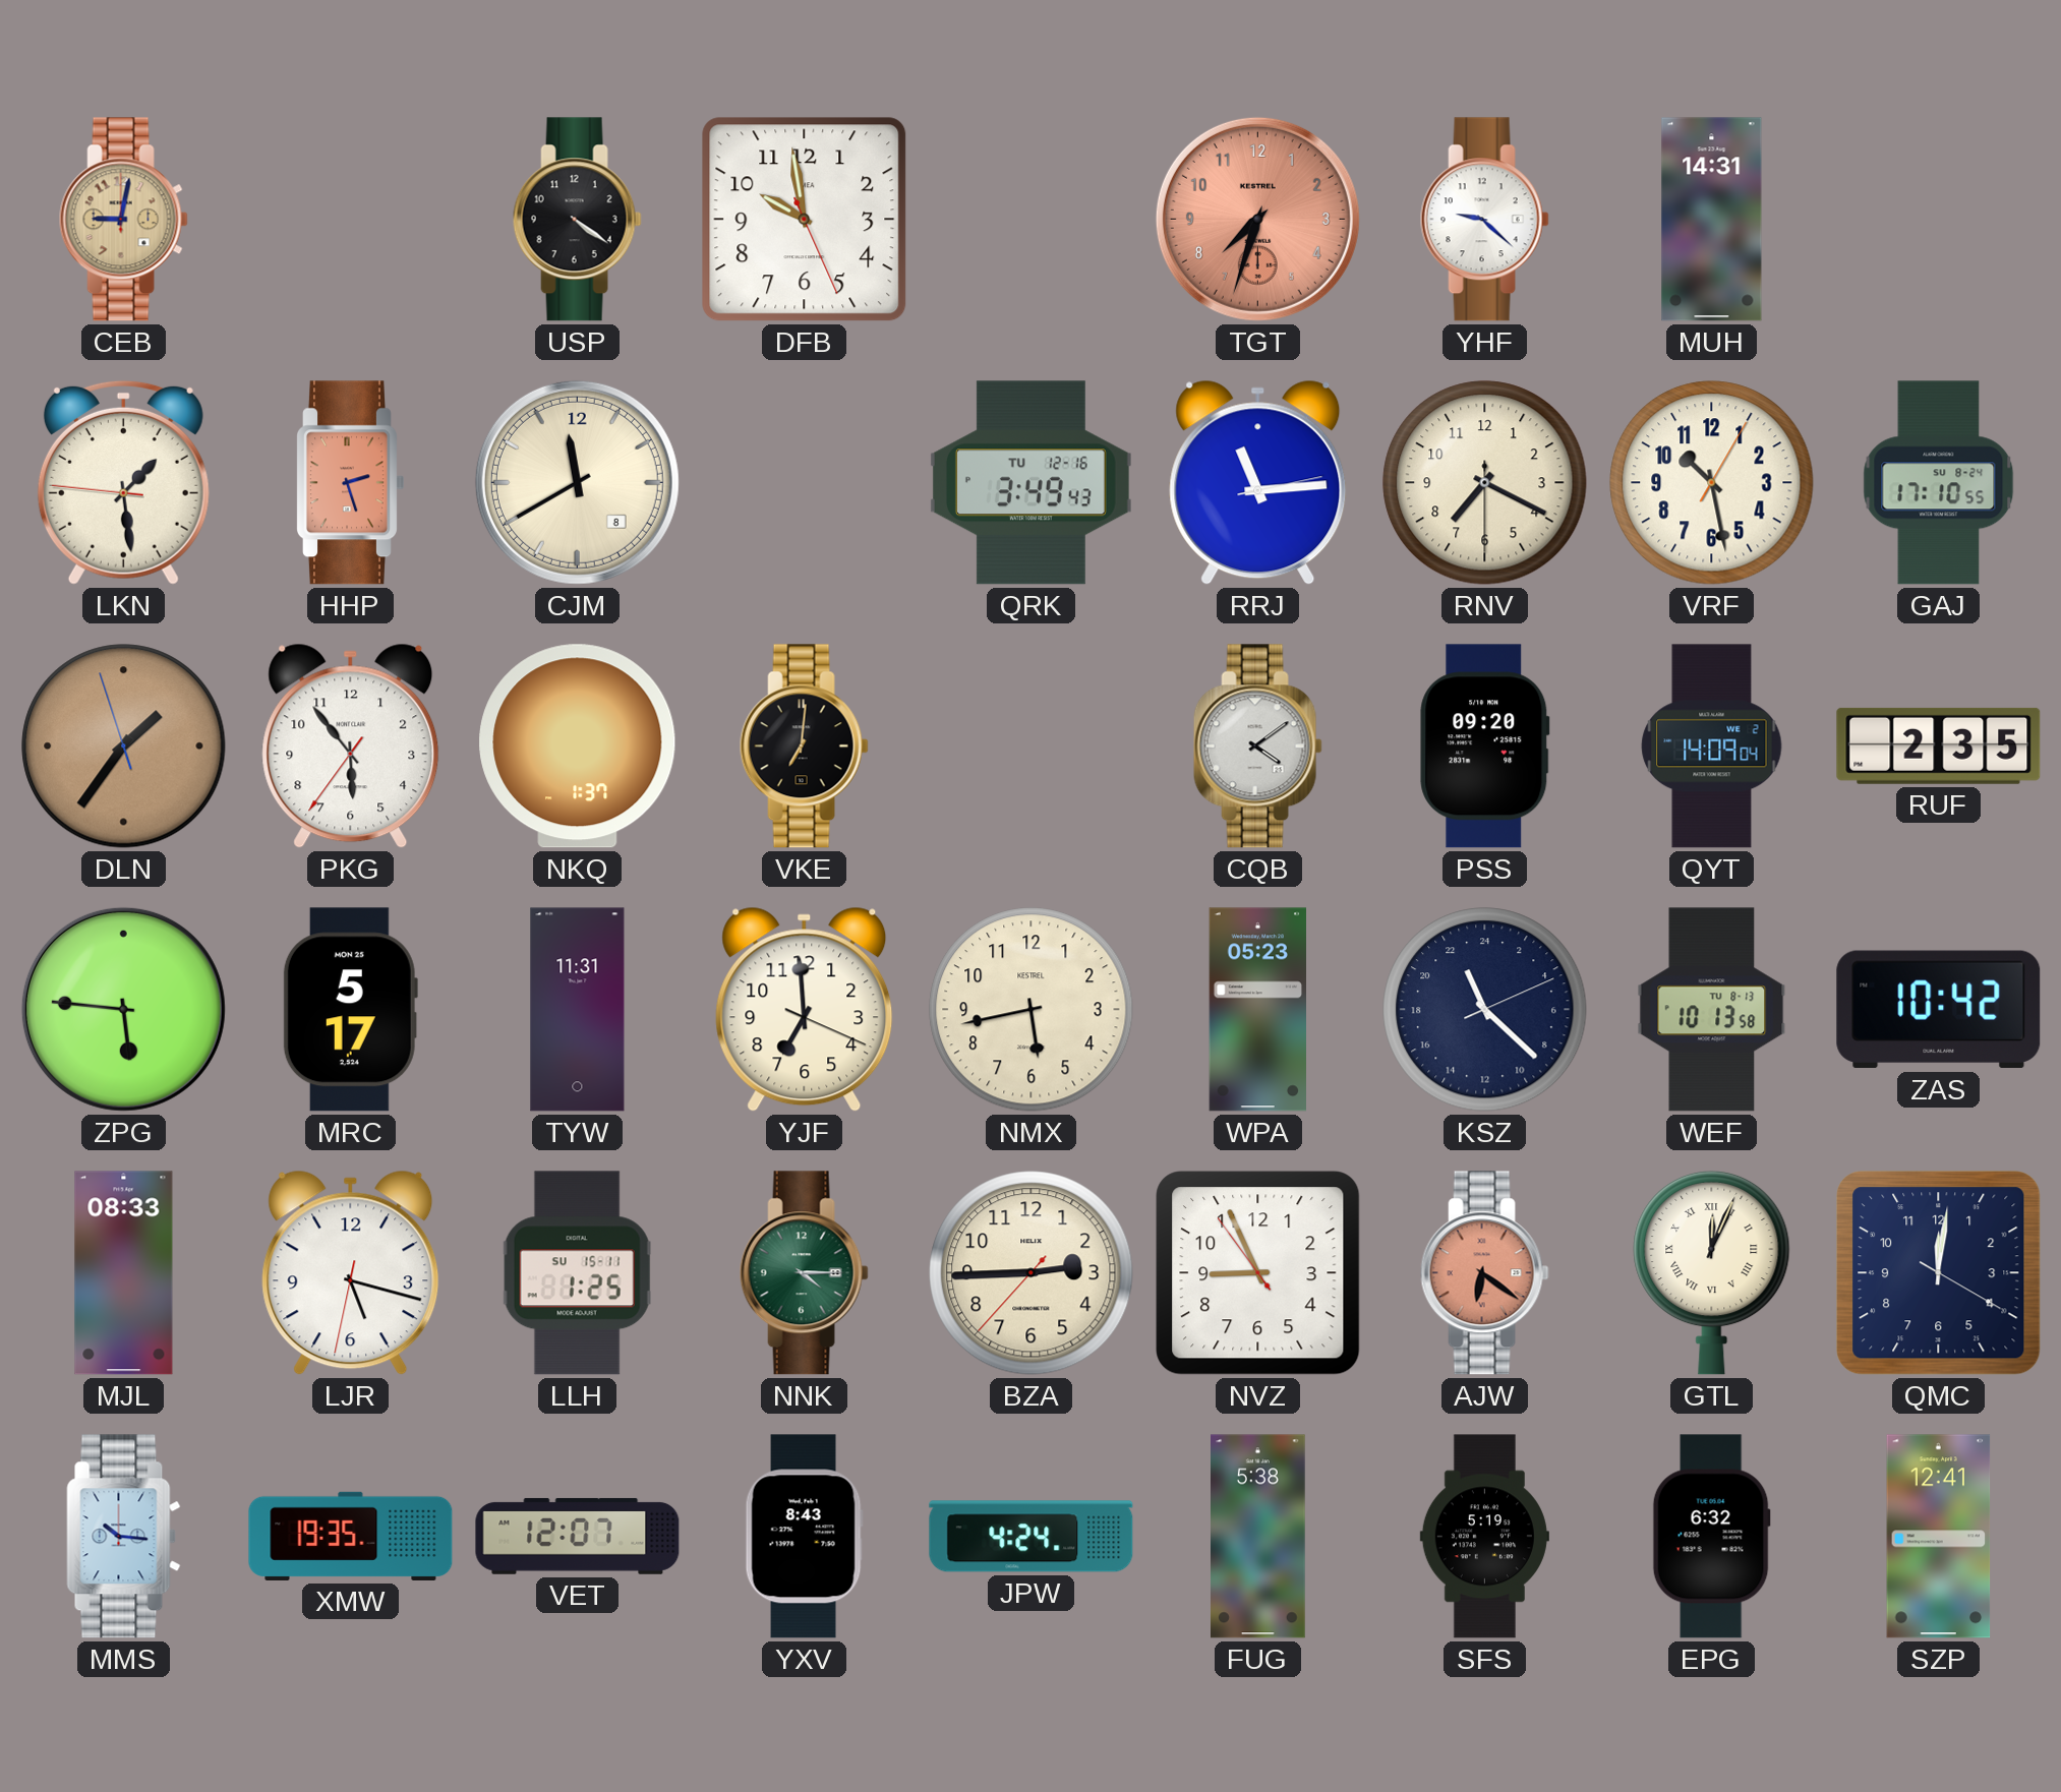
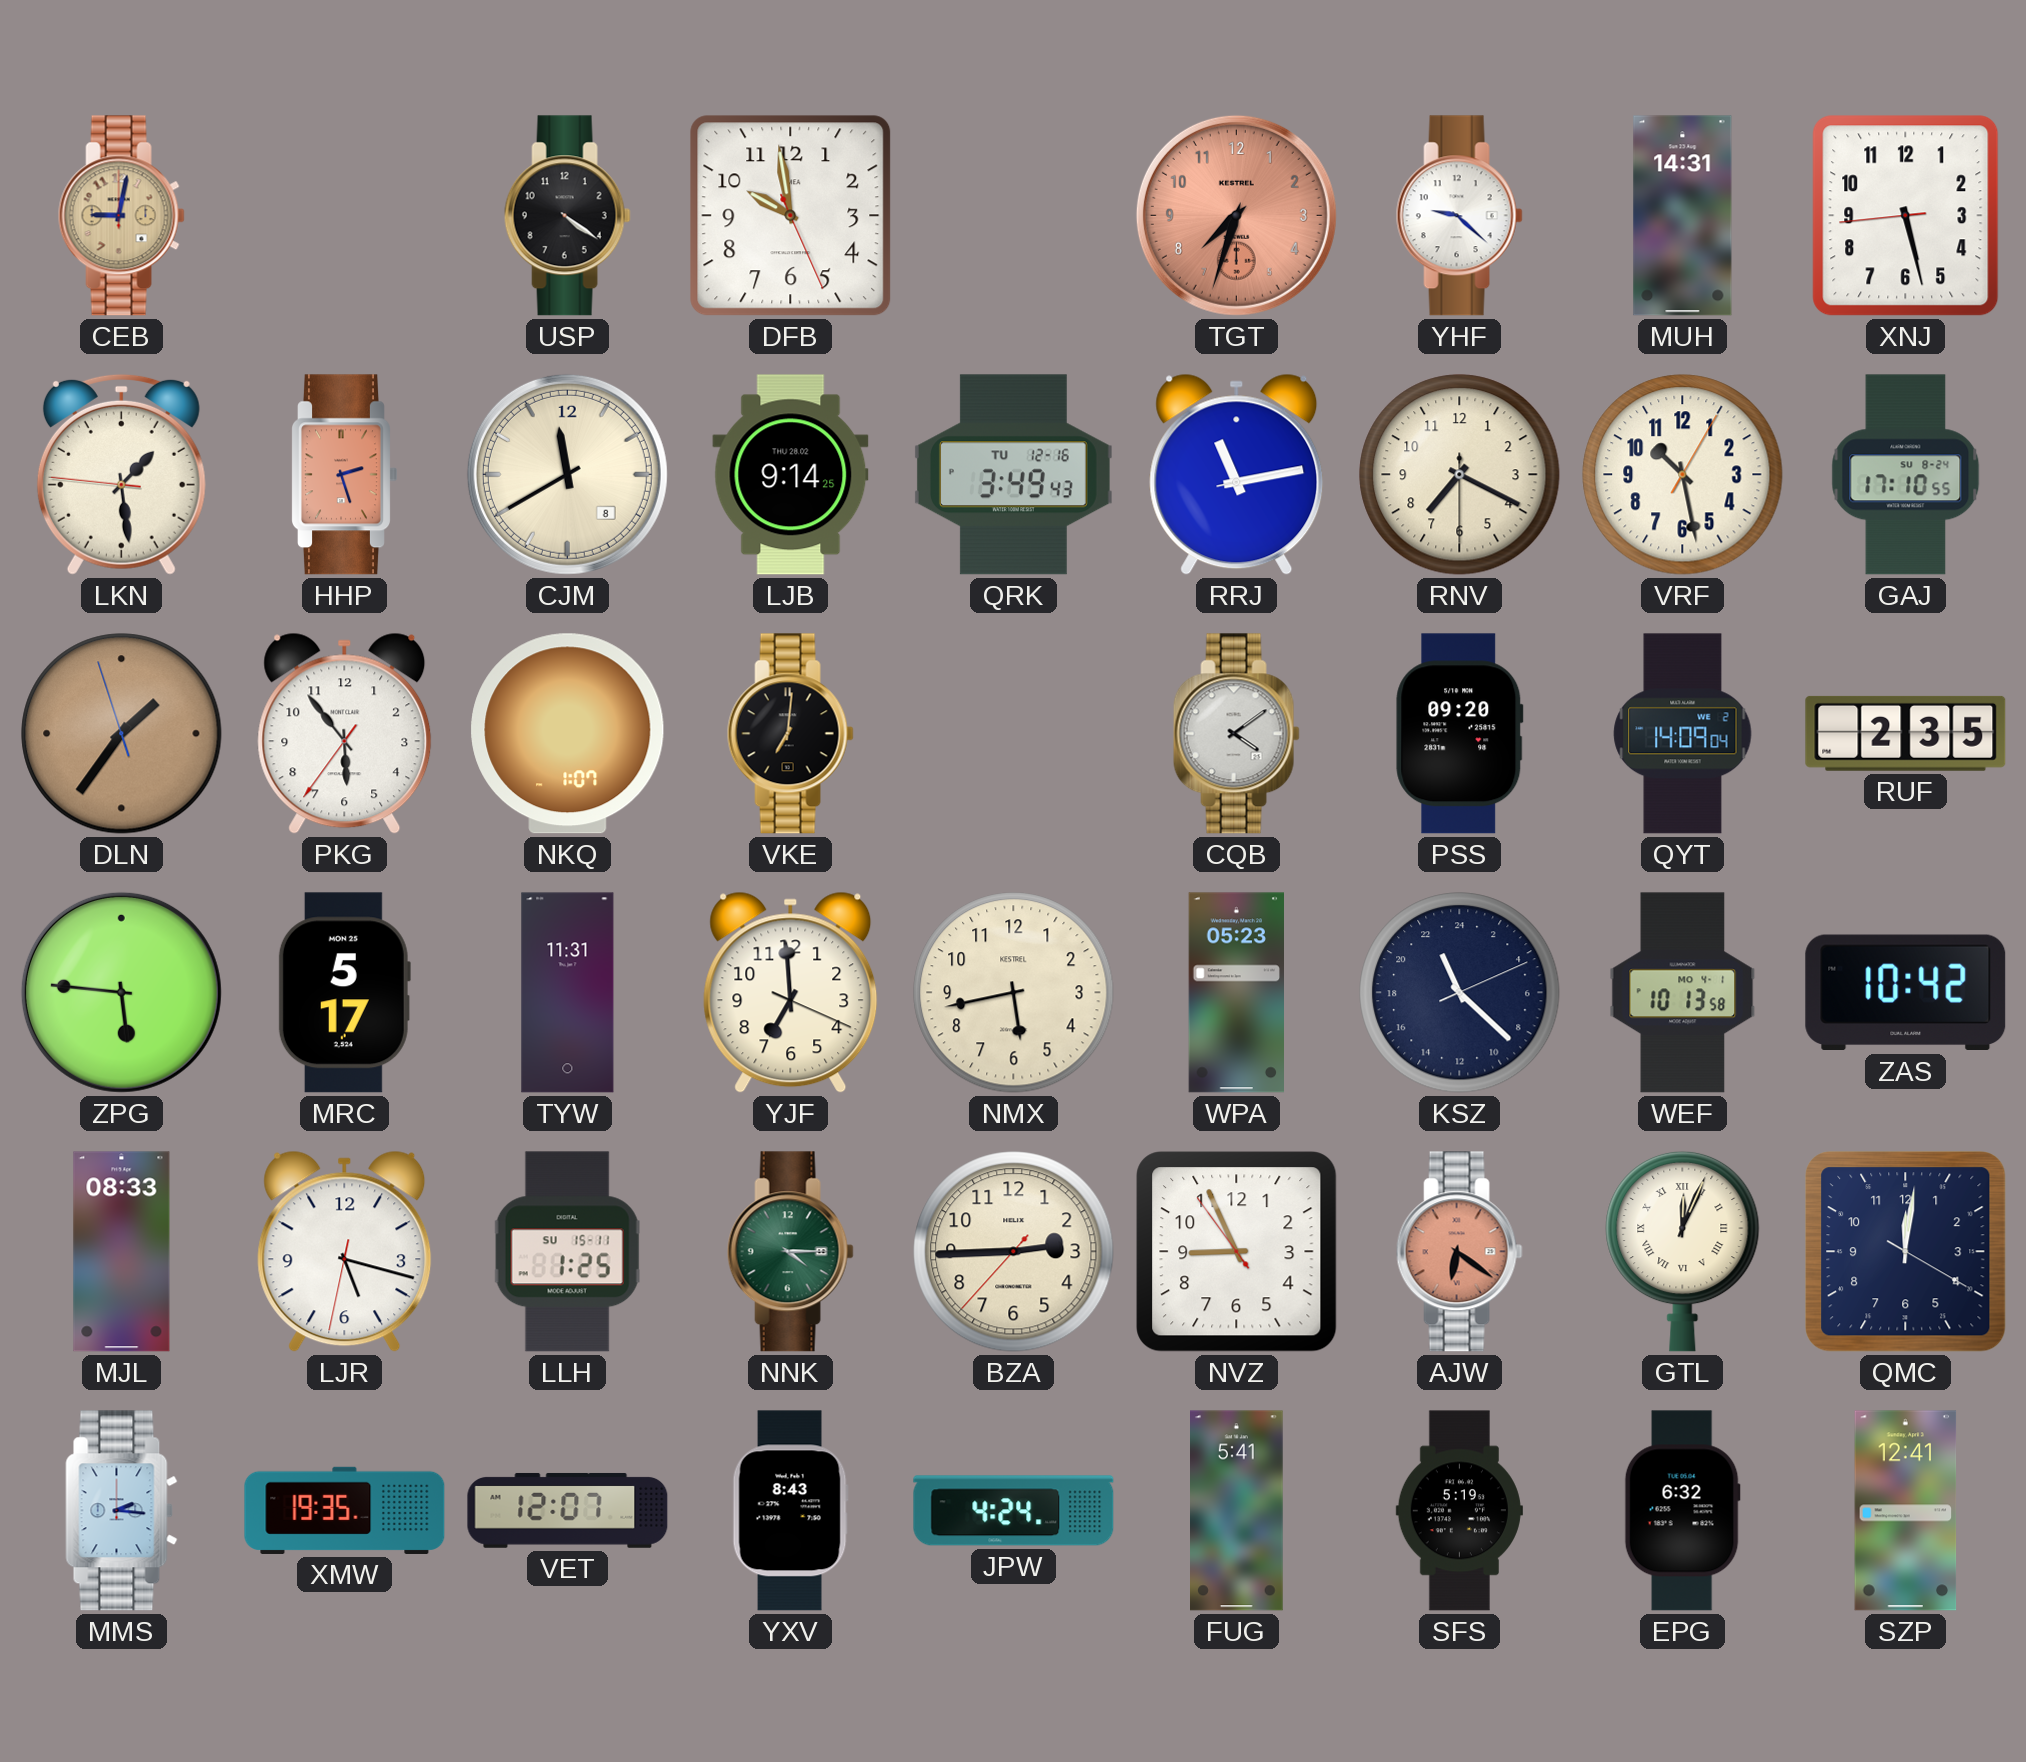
XNJ: none -> 5:27
LJB: none -> 9:14
RRJ: 11:14 -> 11:13
NKQ: 1:37 -> 1:07
WEF date: TU 8-13 -> MO 4-1
MMS: 10:16 -> 2:16
FUG: 5:38 -> 5:41
